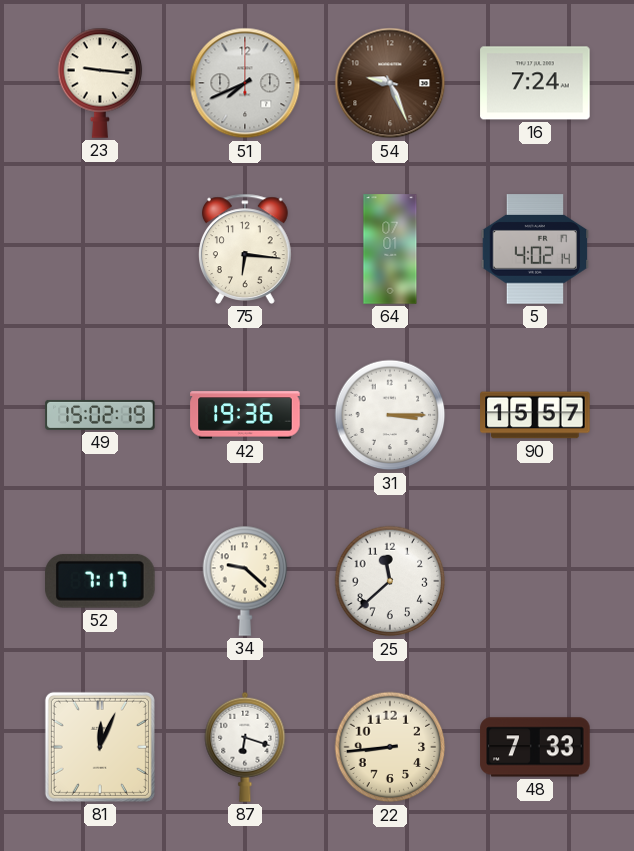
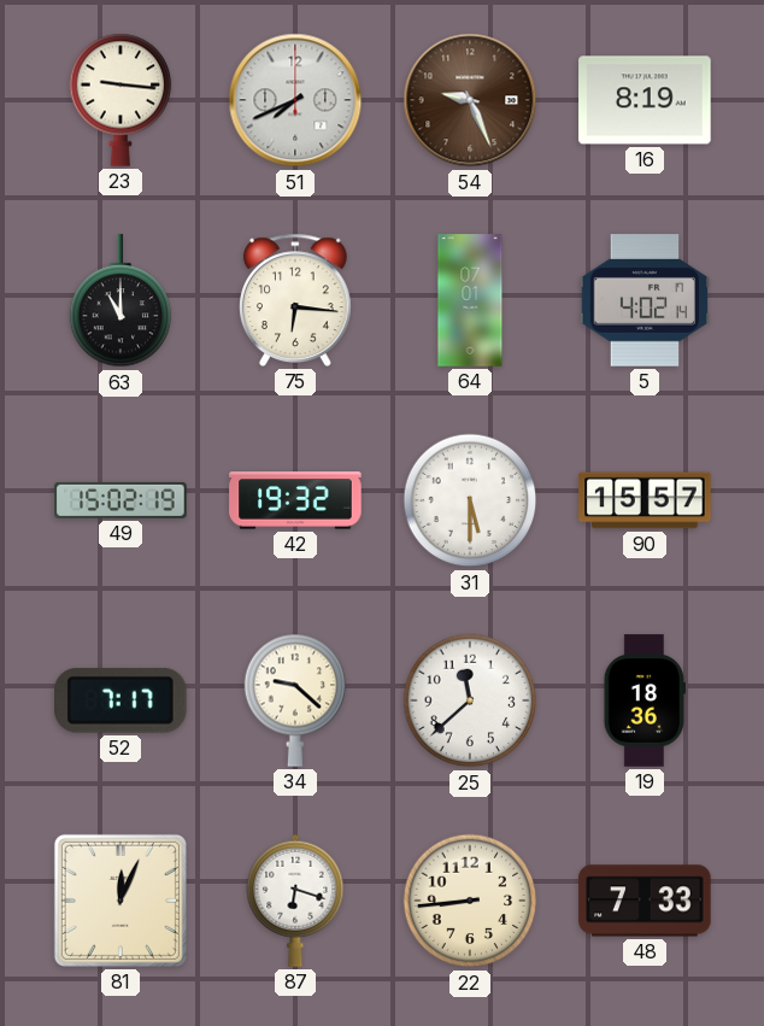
16: 7:24 -> 8:19
63: none -> 11:00
42: 19:36 -> 19:32
31: 3:15 -> 5:30
19: none -> 18:36
